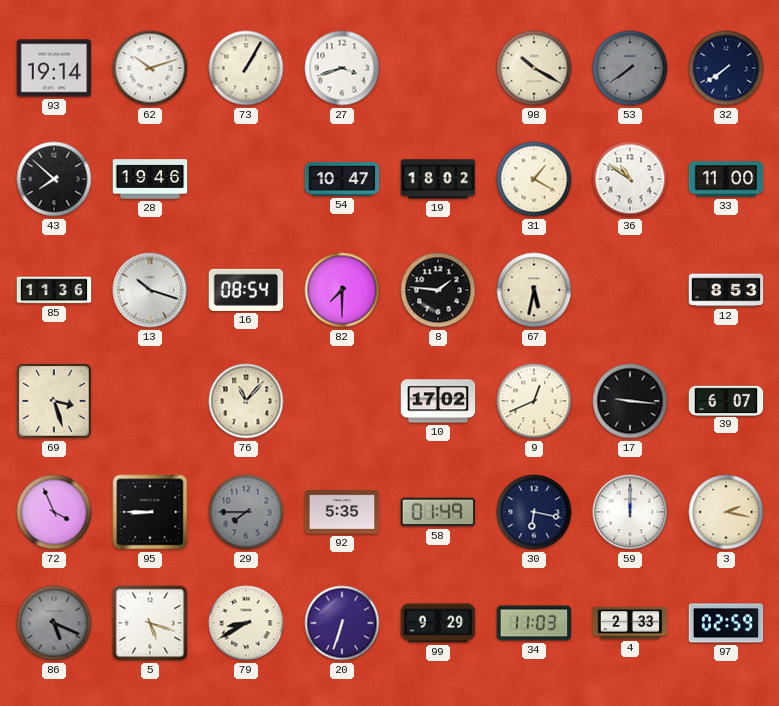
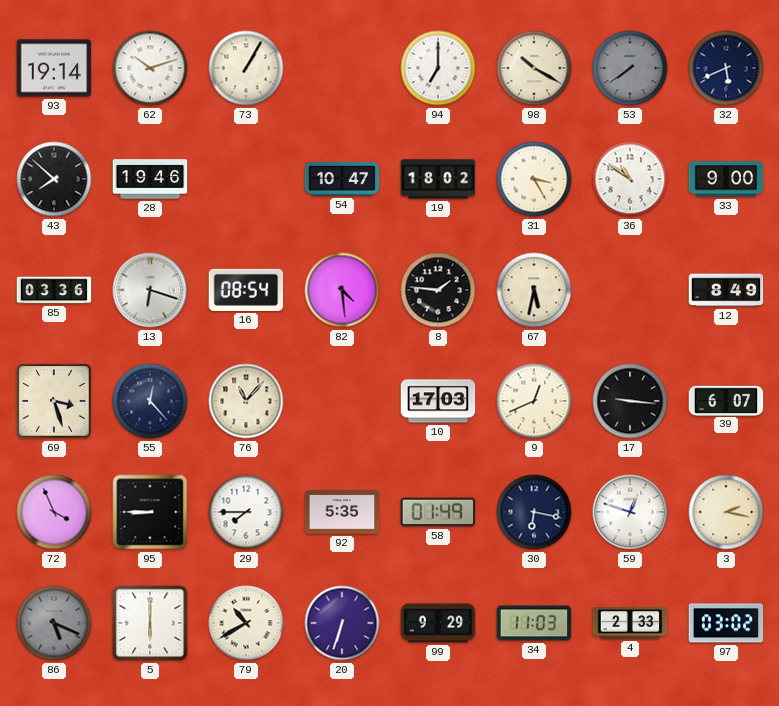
27: 3:42 -> none
94: none -> 7:00
32: 7:39 -> 5:41
31: 1:20 -> 3:25
33: 11:00 -> 9:00
85: 11:36 -> 03:36
13: 10:18 -> 6:18
82: 7:30 -> 4:29
12: 8:53 -> 8:49
55: none -> 12:23
10: 17:02 -> 17:03
29 dial: grey -> white
59: 12:00 -> 12:48
5: 5:18 -> 6:00
79: 8:40 -> 10:40
97: 02:59 -> 03:02
